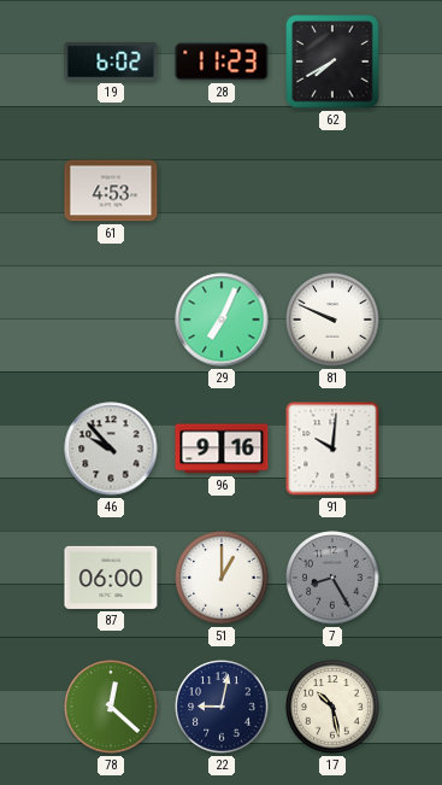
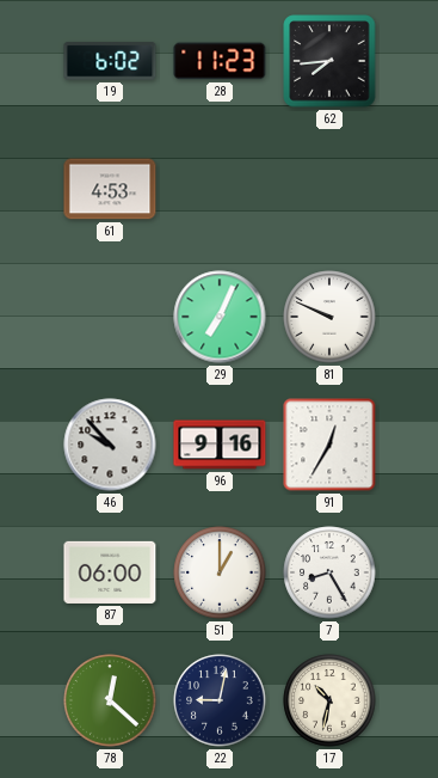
62: 7:40 -> 7:44
91: 10:01 -> 12:35
7 dial: grey -> white
17: 10:28 -> 10:32
